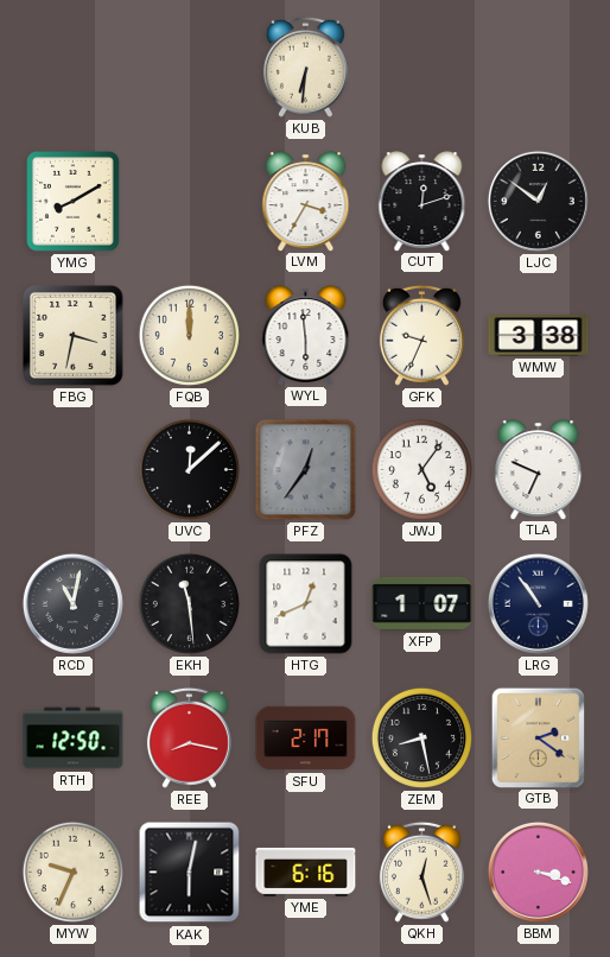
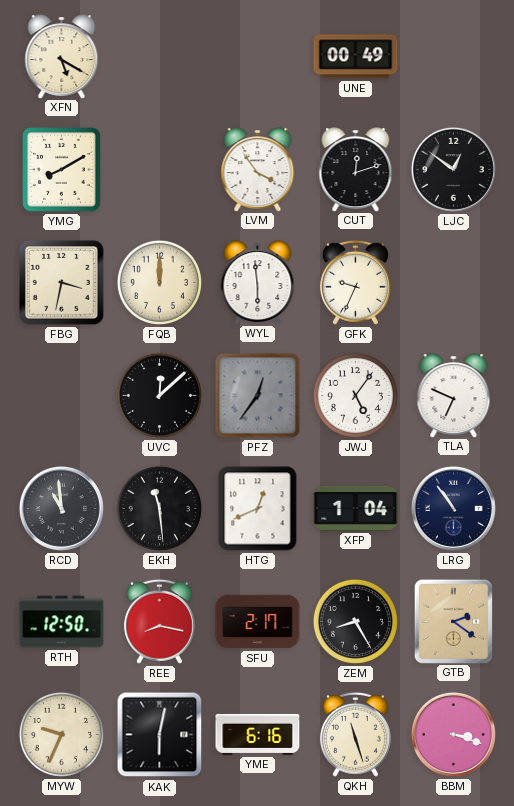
XFN: none -> 5:20
KUB: 6:31 -> none
UNE: none -> 00:49
LVM: 3:35 -> 3:54
WMW: 3:38 -> none
RCD: 11:02 -> 10:59
XFP: 1:07 -> 1:04
ZEM: 8:28 -> 8:25
QKH: 12:27 -> 11:27
